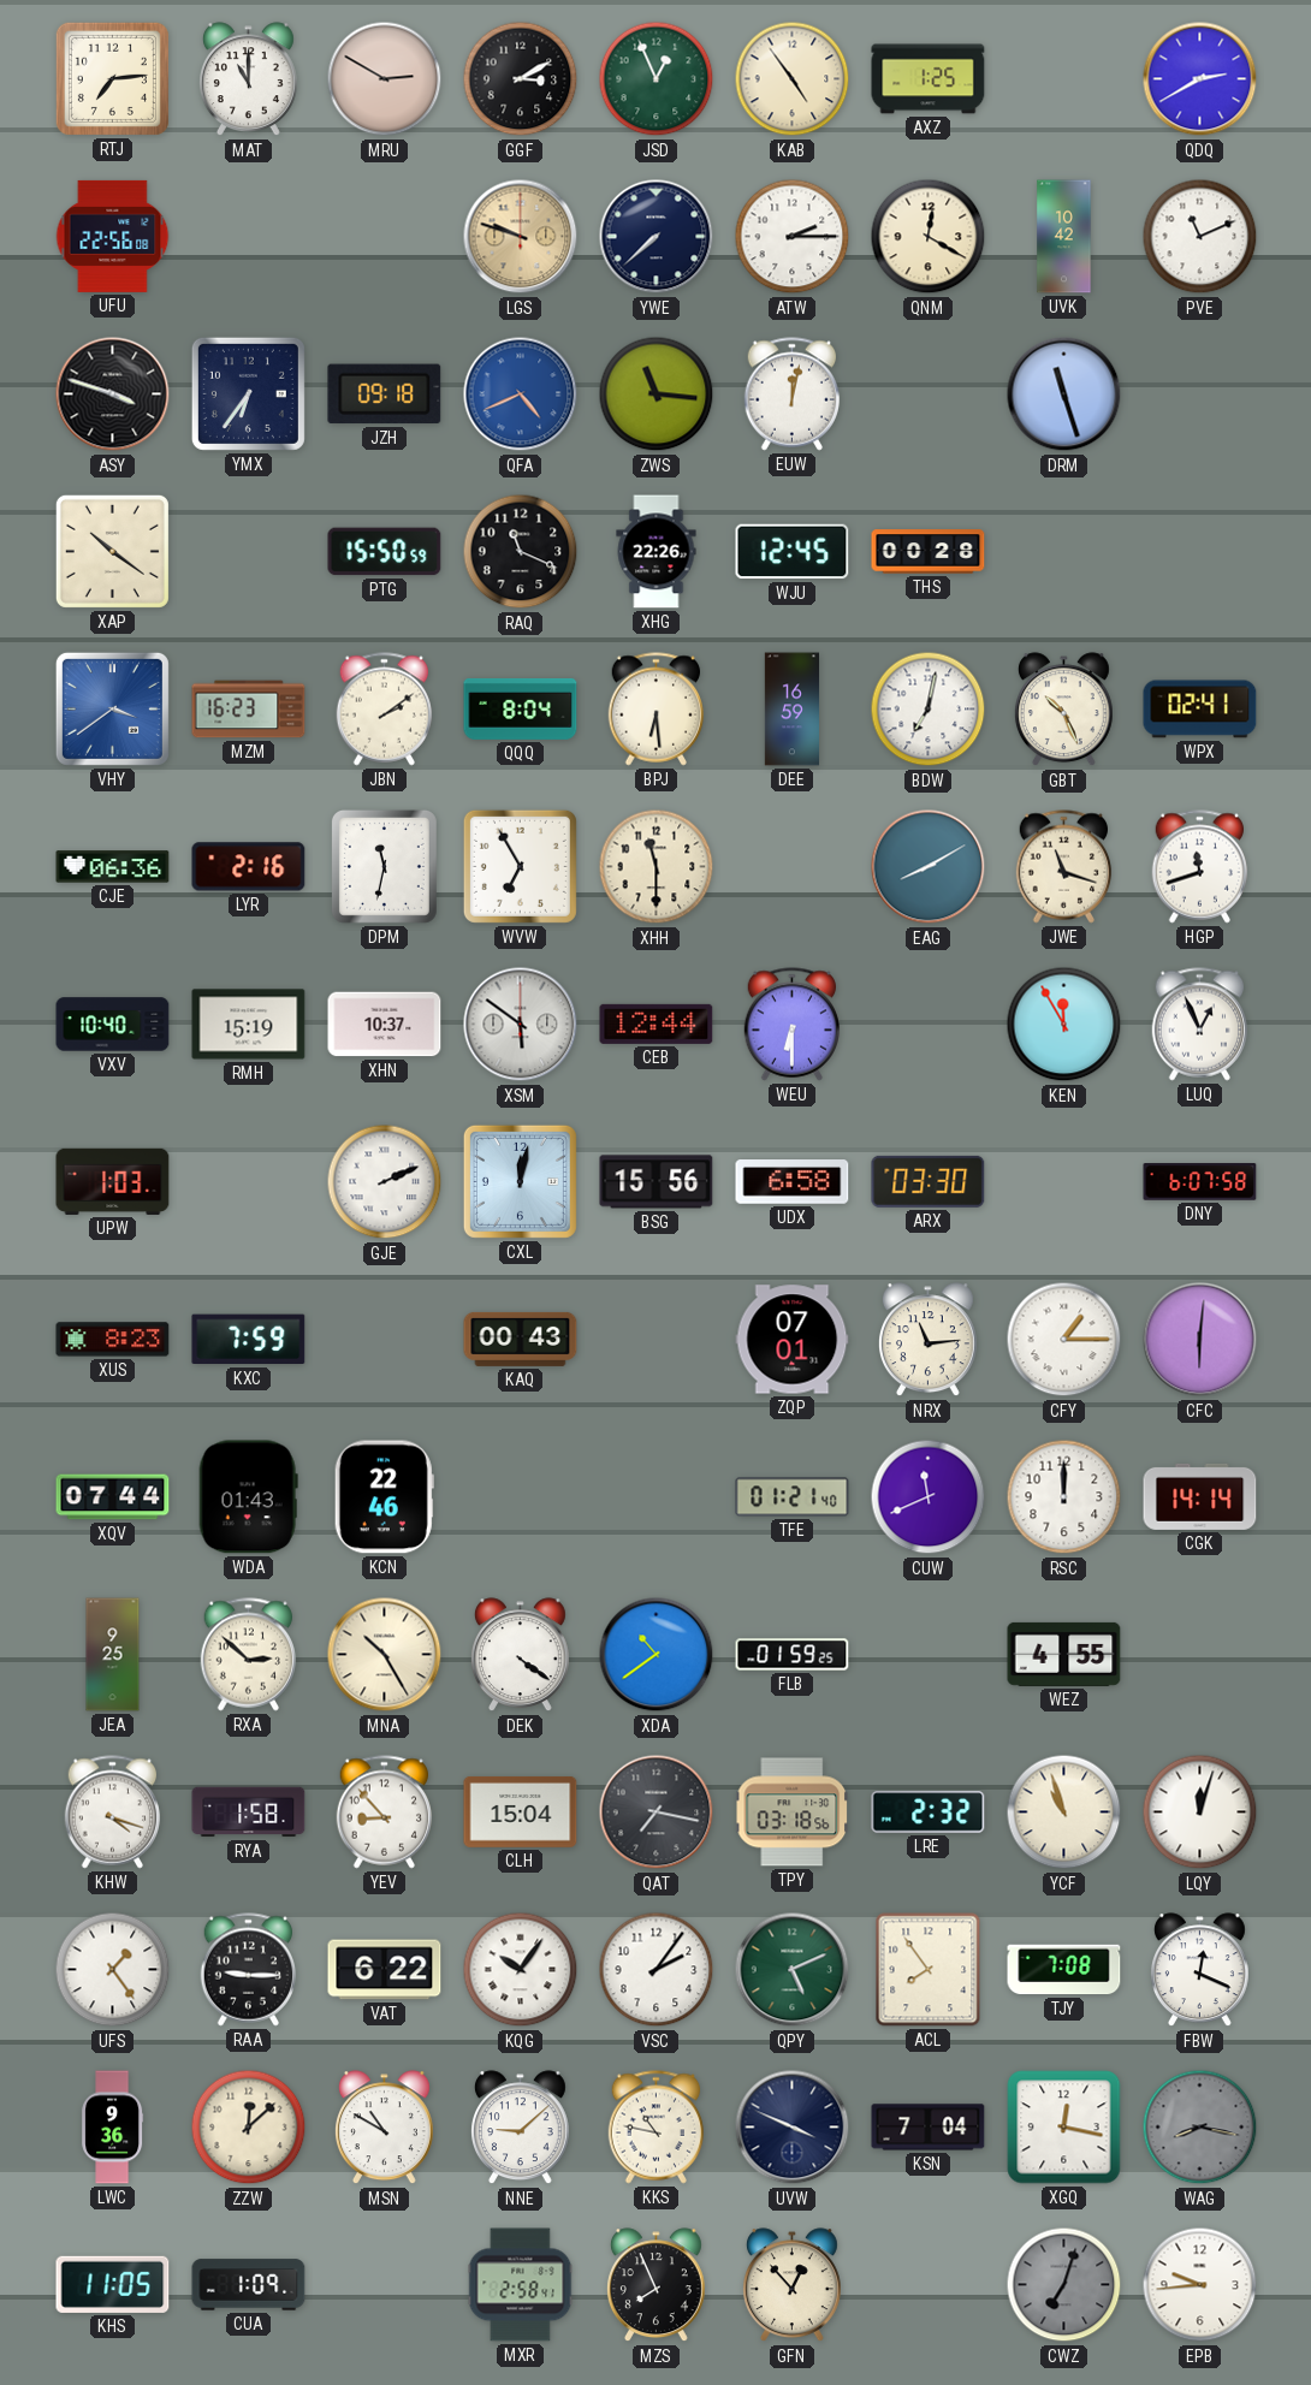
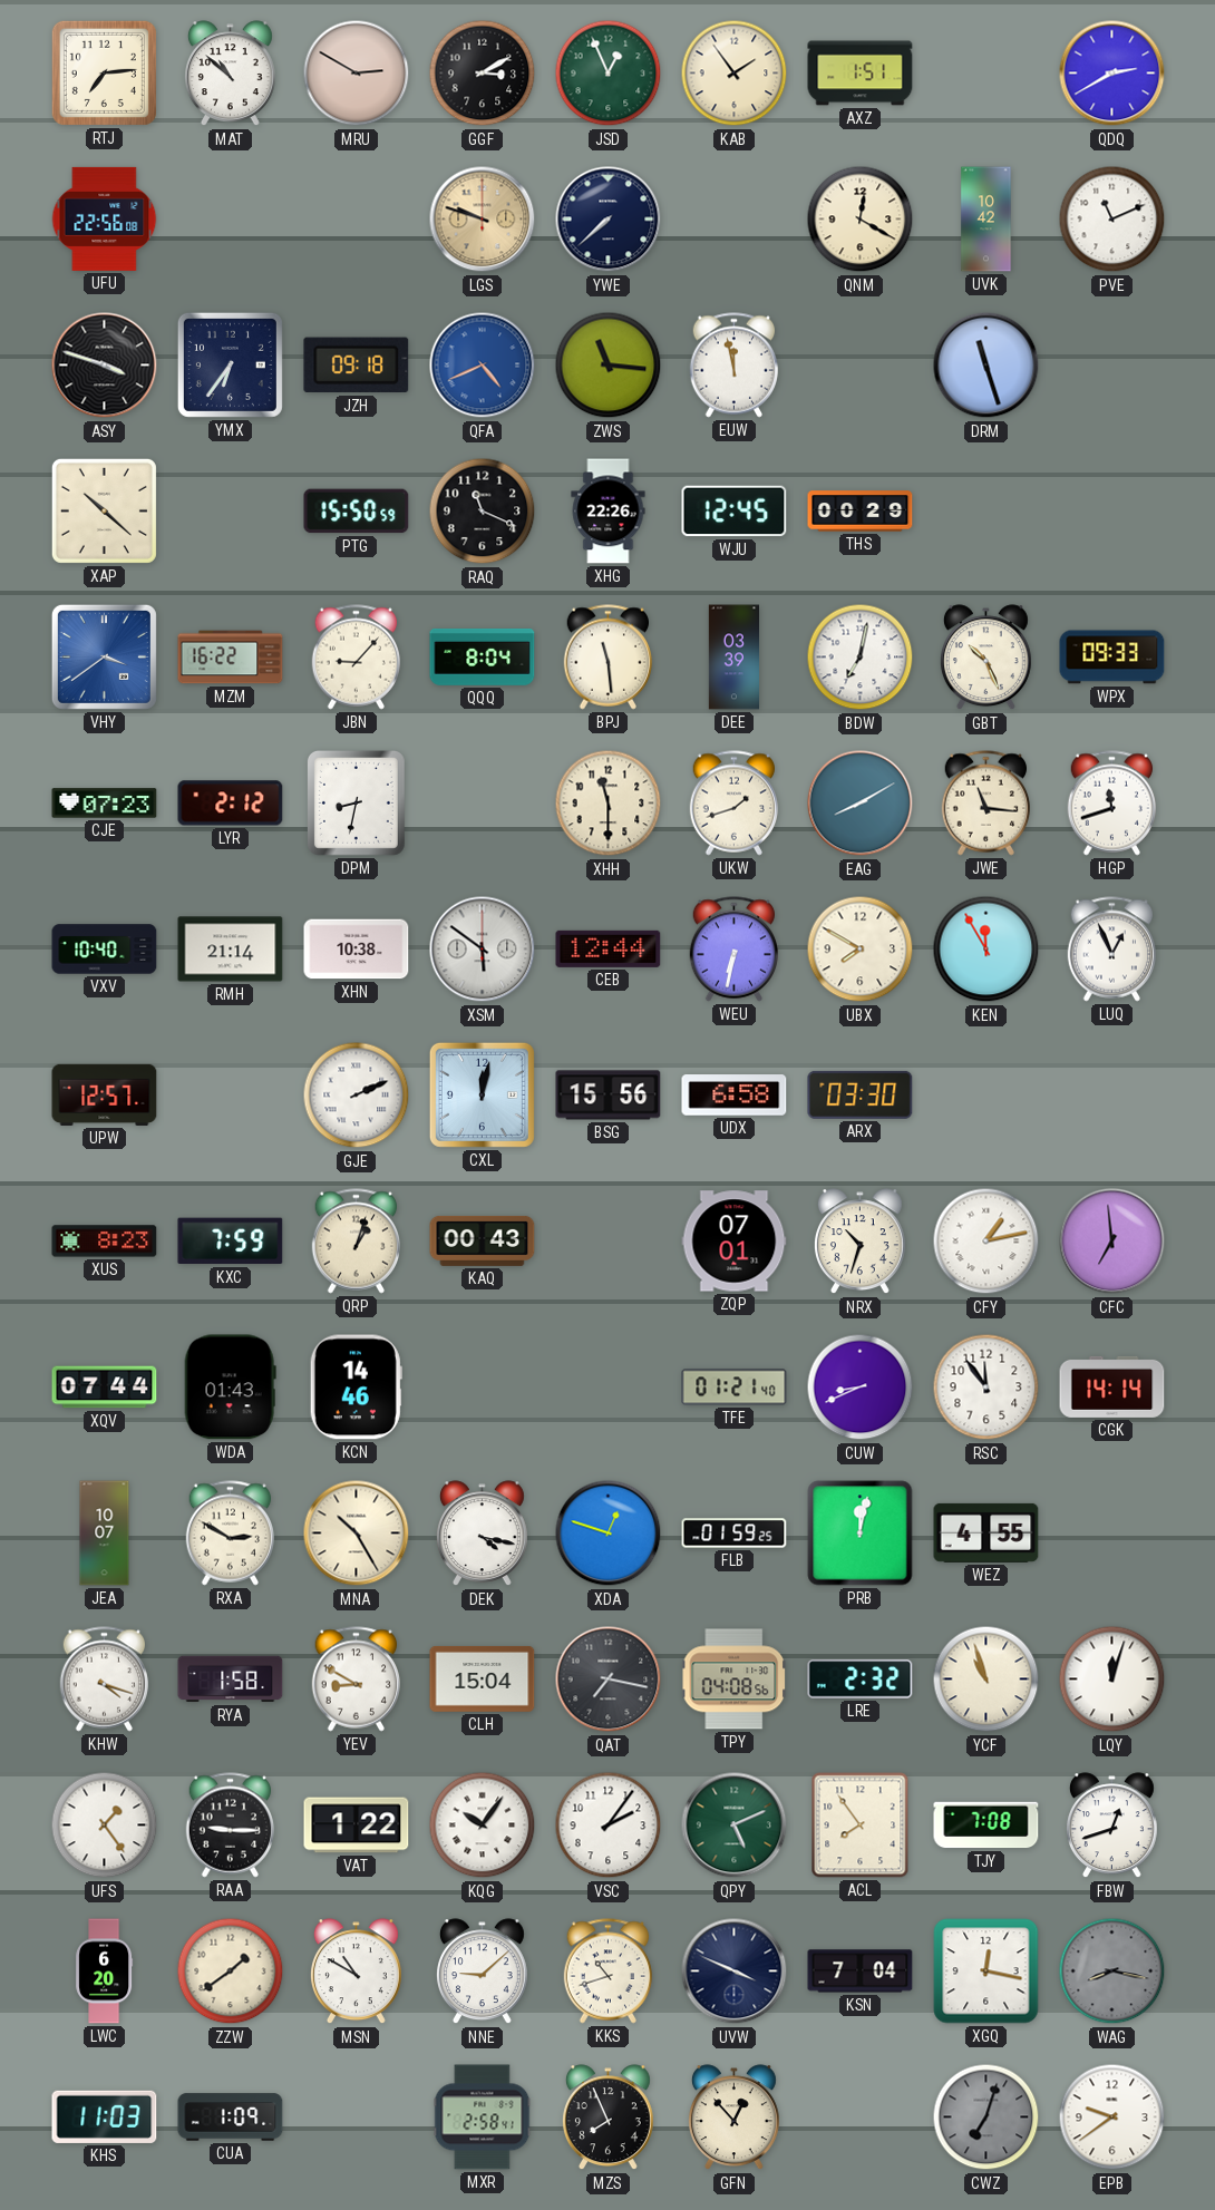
MAT: 11:00 -> 10:52
KAB: 4:54 -> 1:54
AXZ: 1:25 -> 1:51
ATW: 2:15 -> none
EUW: 12:02 -> 11:58
XAP: 10:21 -> 10:22
THS: 00:28 -> 00:29
MZM: 16:23 -> 16:22
JBN: 2:09 -> 9:07
BPJ: 6:29 -> 11:29
DEE: 16:59 -> 03:39
WPX: 02:41 -> 09:33
CJE: 06:36 -> 07:23
LYR: 2:16 -> 2:12
DPM: 11:32 -> 8:32
WVW: 6:55 -> none
UKW: none -> 1:42
JWE: 11:18 -> 11:16
RMH: 15:19 -> 21:14
XHN: 10:37 -> 10:38
WEU: 6:30 -> 6:32
UBX: none -> 7:50
UPW: 1:03 -> 12:57
DNY: 6:07 -> none
QRP: none -> 1:03
NRX: 11:14 -> 10:33
CFY: 1:15 -> 1:13
CFC: 6:01 -> 6:59
KCN: 22:46 -> 14:46
CUW: 11:41 -> 8:41
RSC: 12:00 -> 11:54
JEA: 9:25 -> 10:07
RXA: 2:52 -> 2:50
DEK: 4:21 -> 4:17
XDA: 10:39 -> 12:48
PRB: none -> 12:02
YEV: 8:53 -> 8:50
TPY: 03:18 -> 04:08
VAT: 6:22 -> 1:22
FBW: 12:19 -> 12:42
LWC: 9:36 -> 6:20
ZZW: 12:08 -> 1:39
KKS: 10:47 -> 10:42
KHS: 11:05 -> 11:03
EPB: 9:44 -> 9:39
